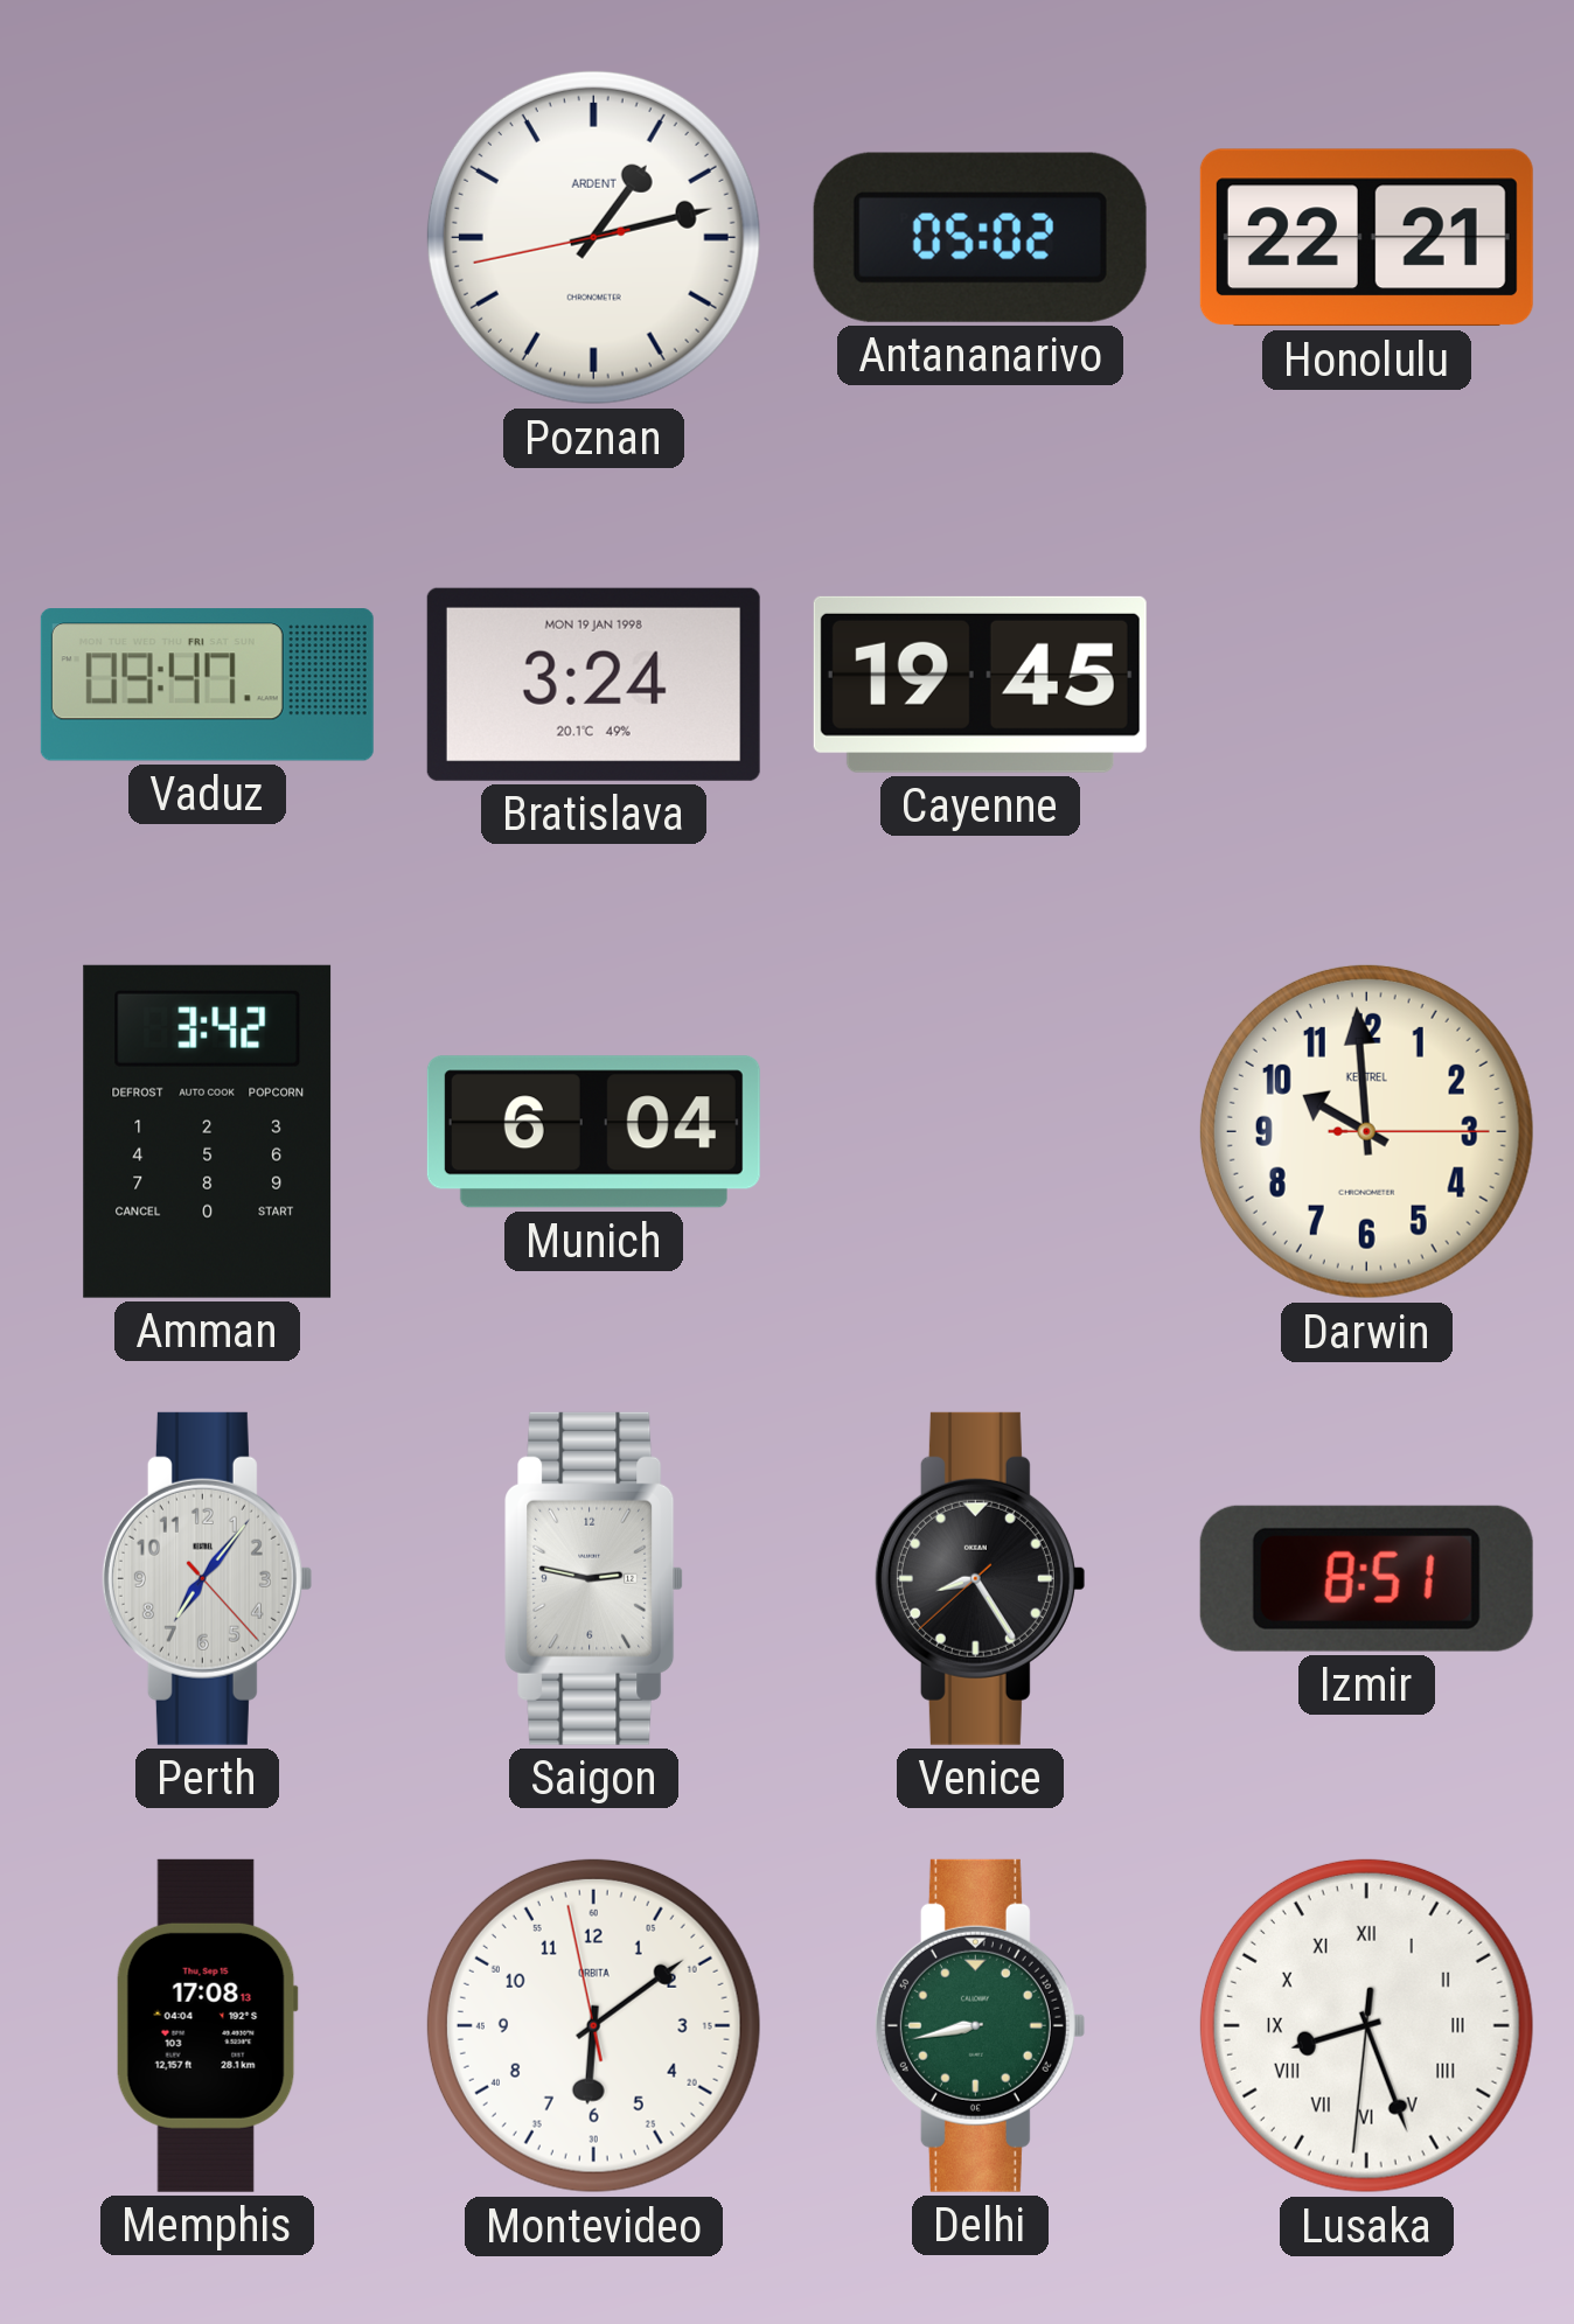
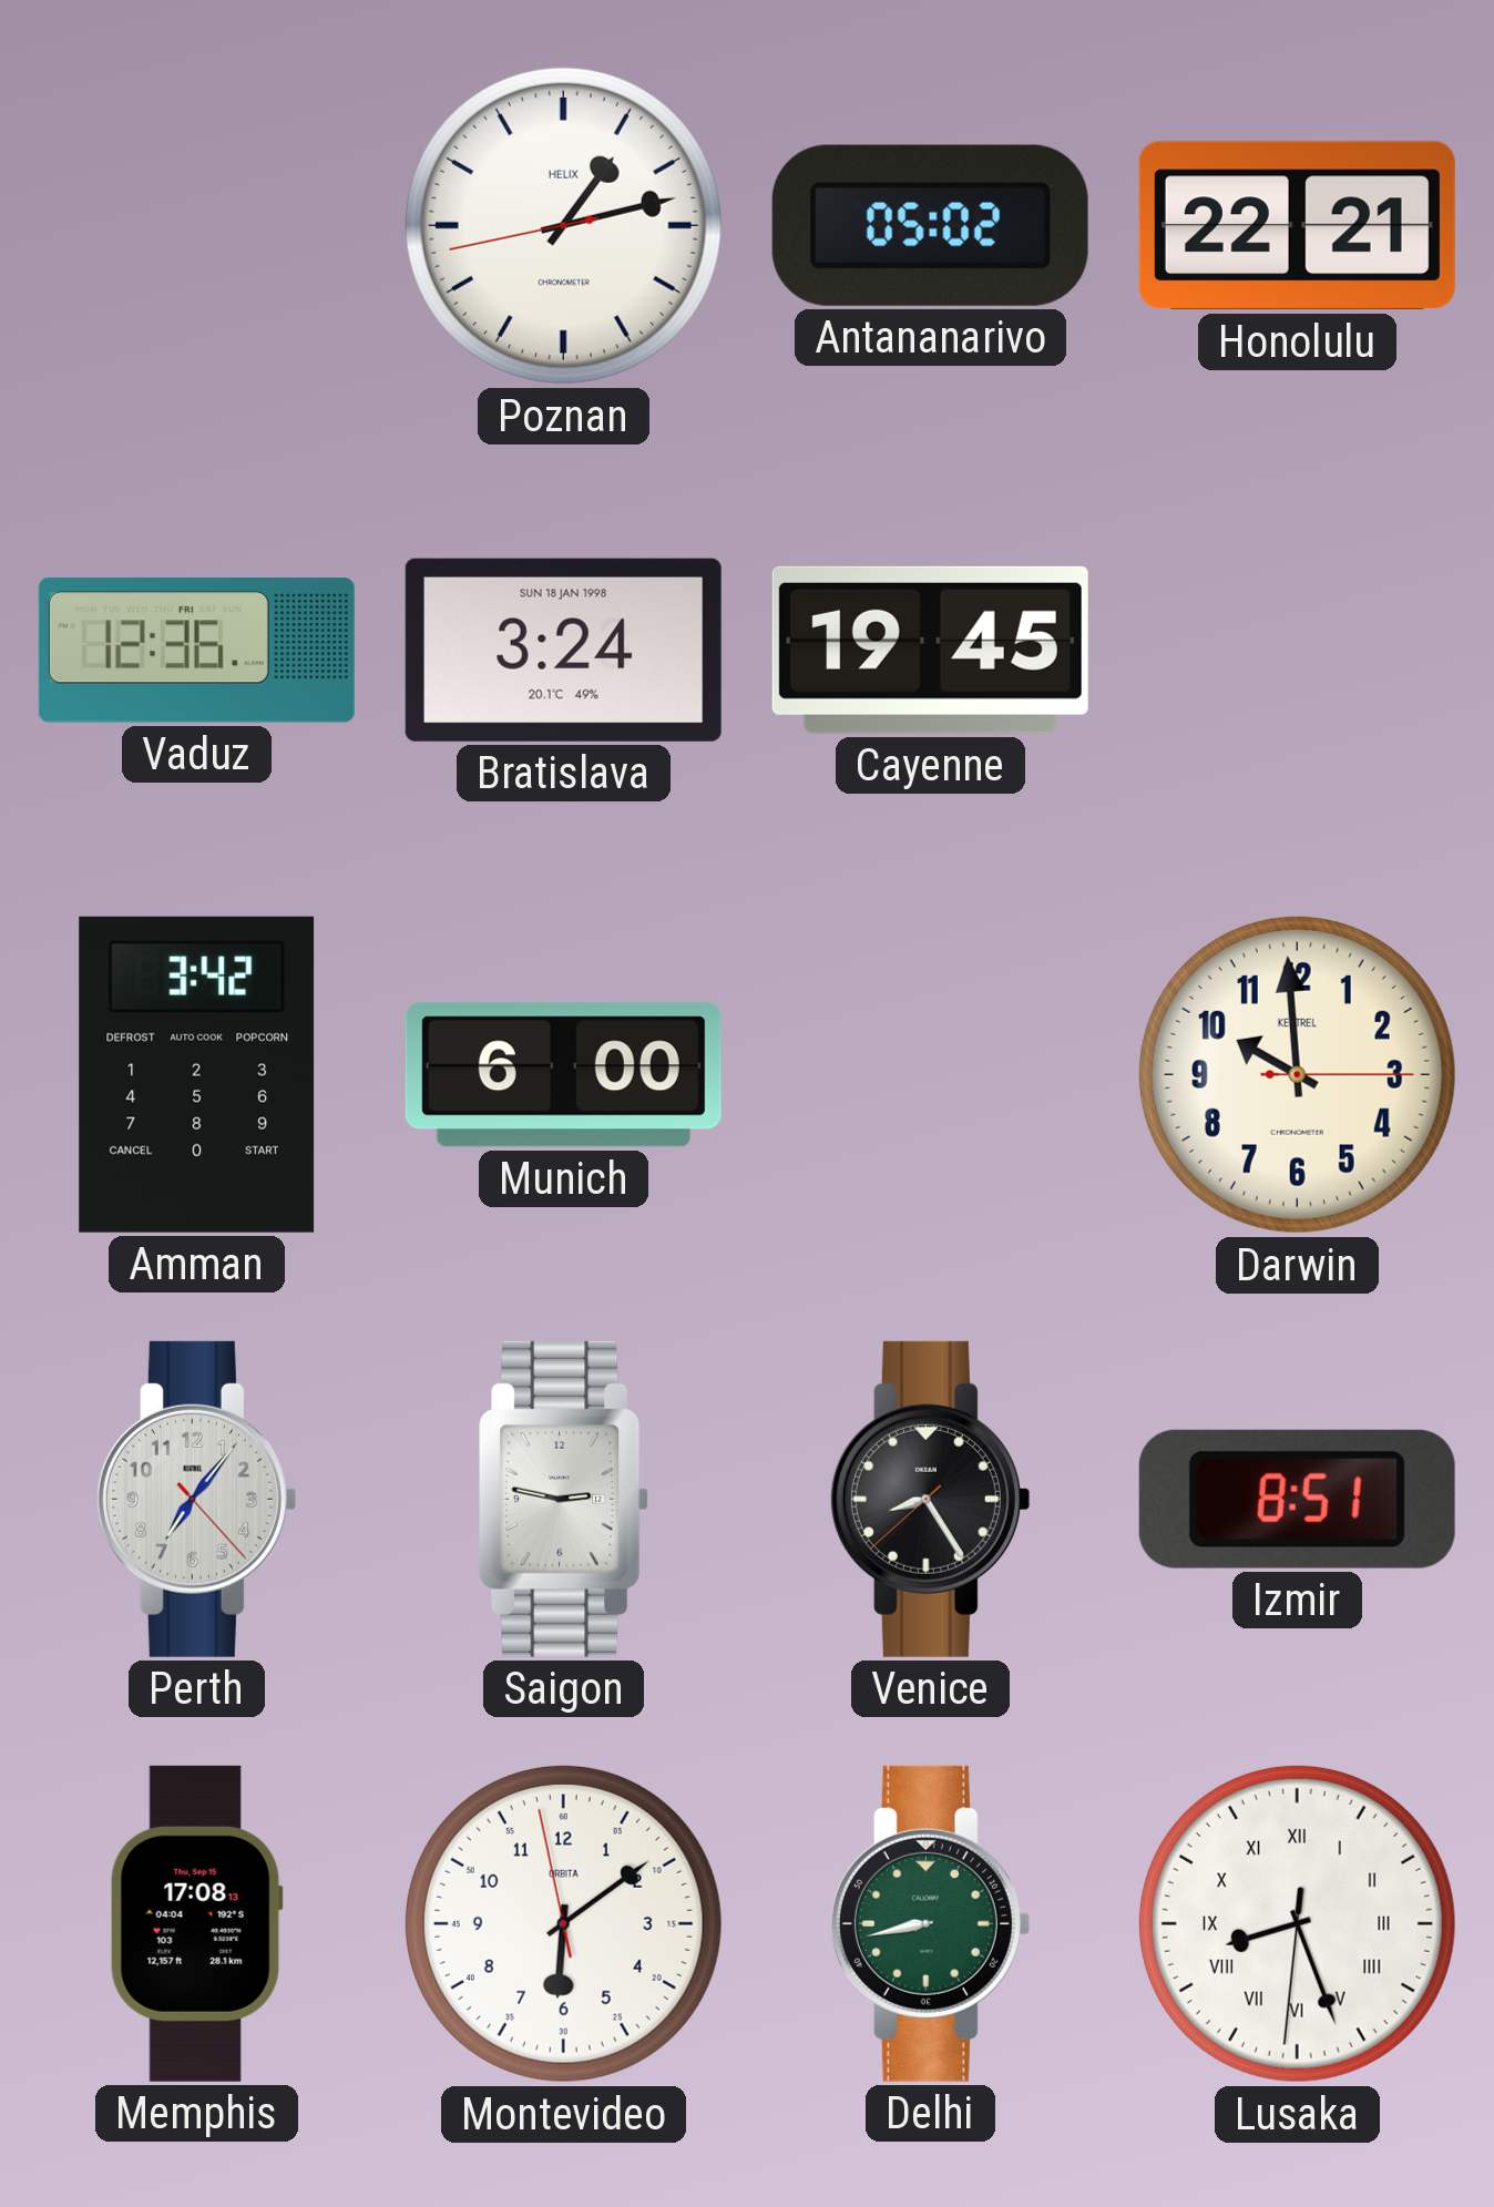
Poznan brand: ARDENT -> HELIX
Vaduz: 09:47 -> 12:36
Bratislava date: MON 19 JAN 1998 -> SUN 18 JAN 1998
Munich: 6:04 -> 6:00
